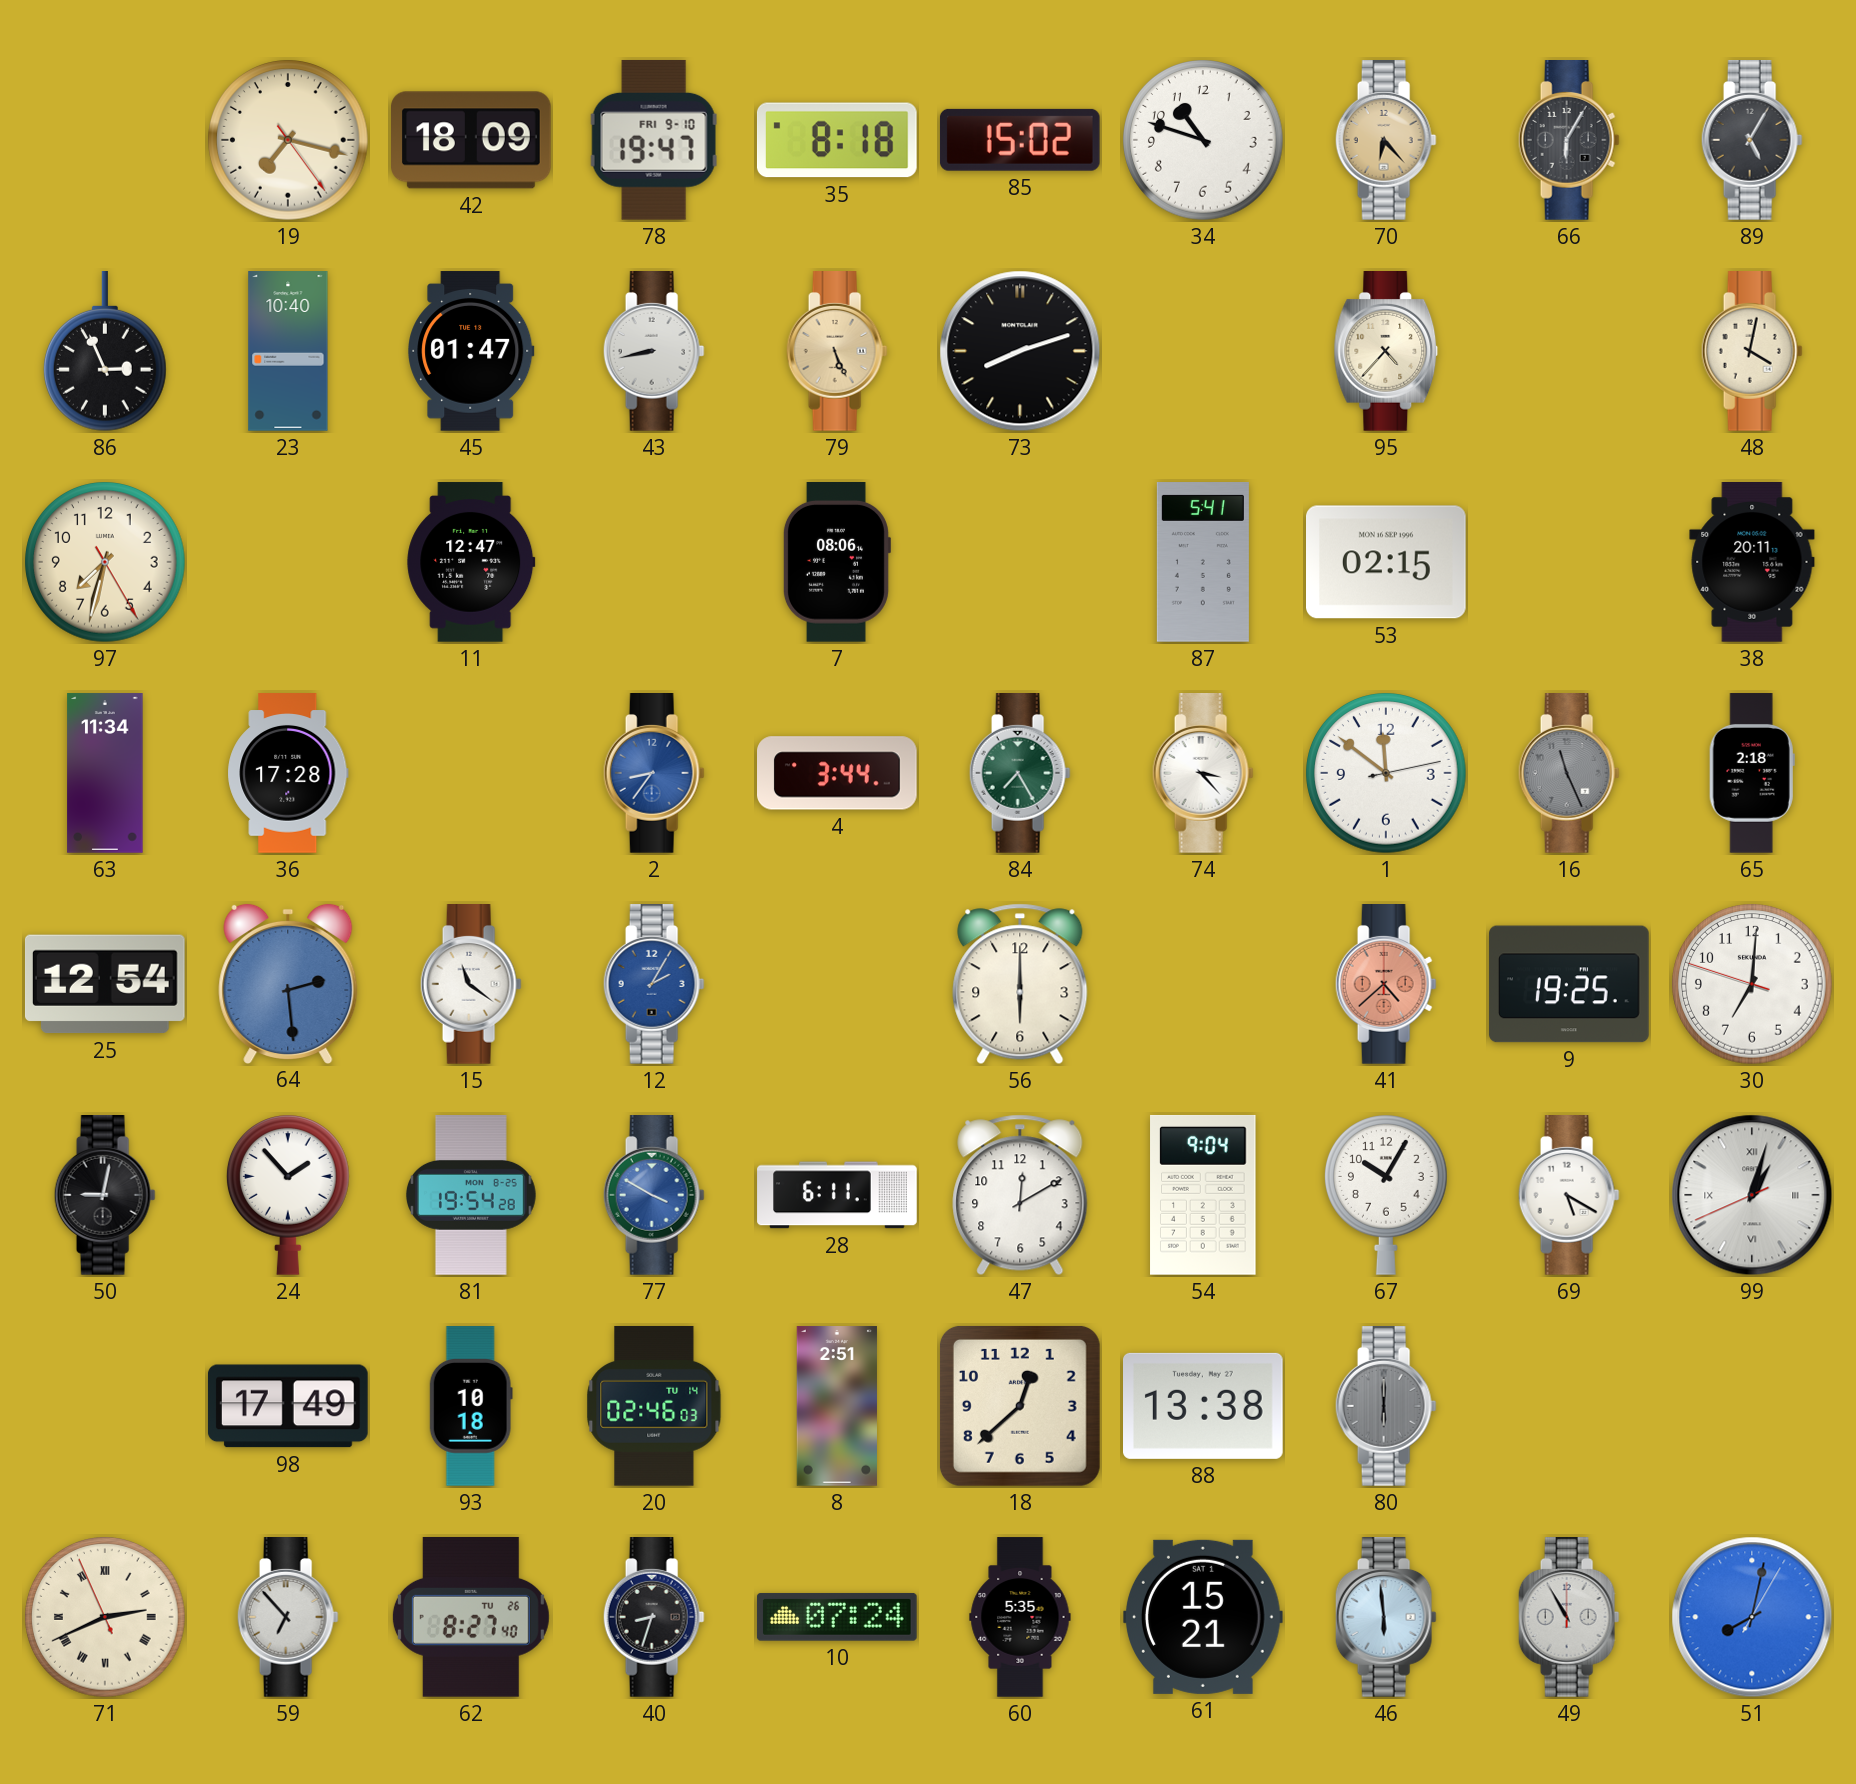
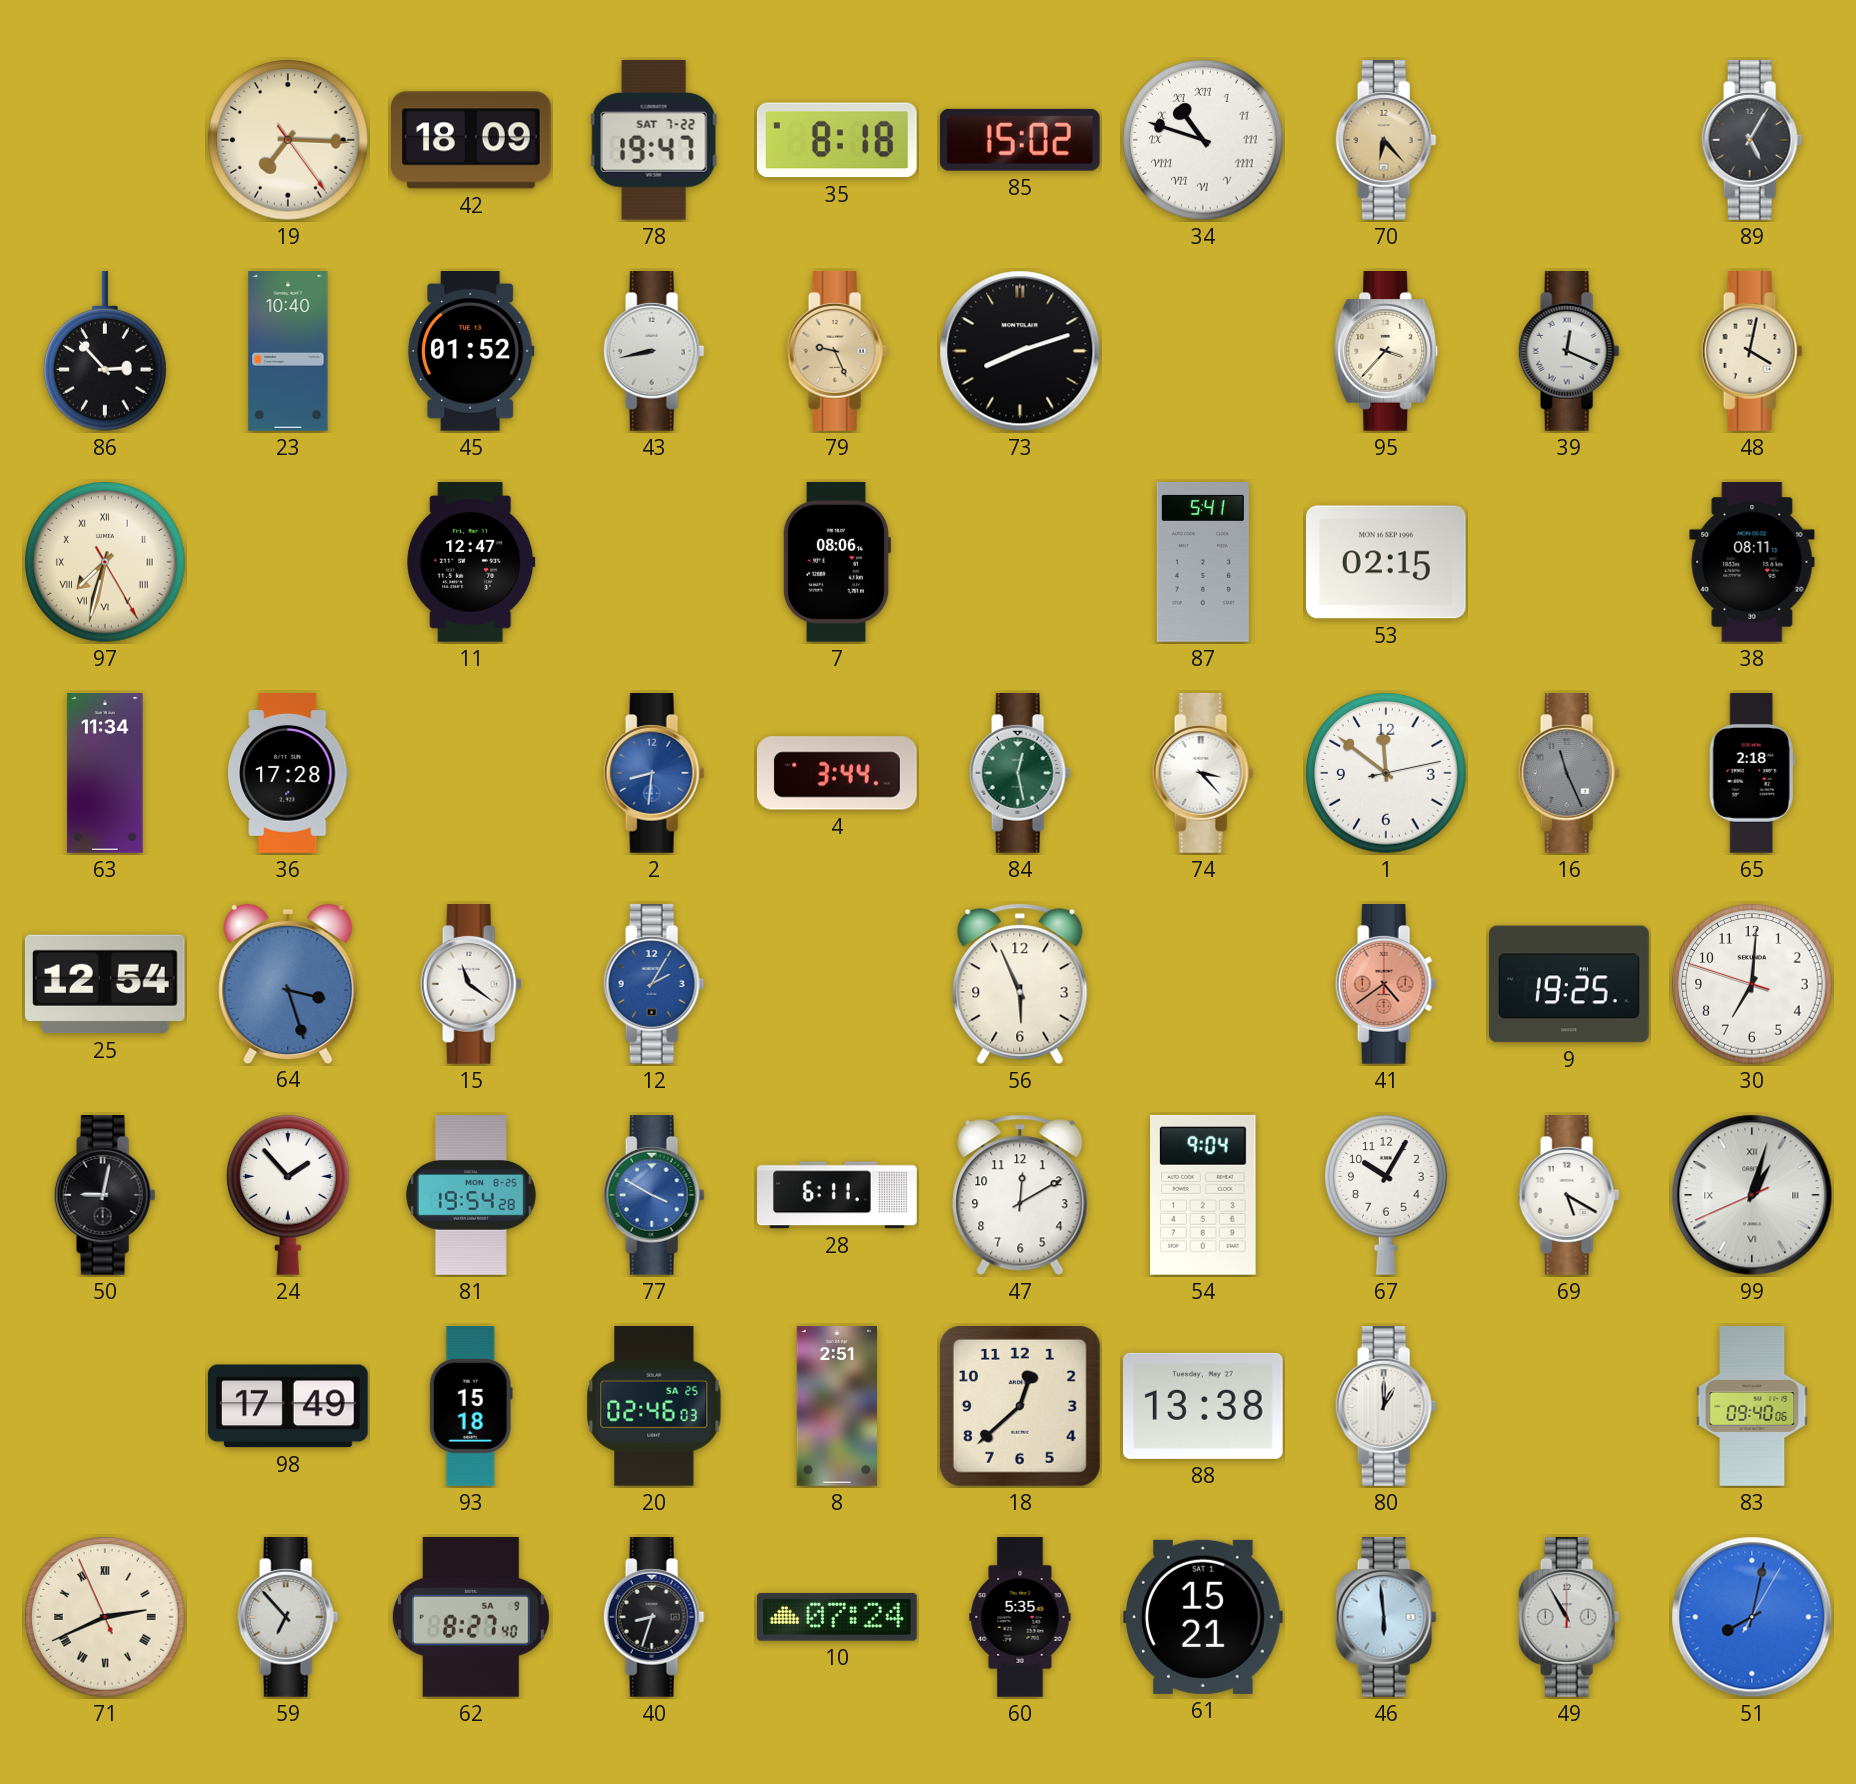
19: 7:17 -> 7:15
78 date: FRI 9-10 -> SAT 7-22
34 numerals: Arabic -> Roman
66: 6:05 -> none
86: 2:56 -> 2:53
45: 01:47 -> 01:52
79: 5:26 -> 9:26
95: 4:37 -> 3:37
39: none -> 12:19
97 numerals: Arabic -> Roman
38: 20:11 -> 08:11
2: 8:36 -> 8:31
84: 7:25 -> 12:28
64: 2:29 -> 3:27
56: 6:00 -> 5:56
41: 4:38 -> 4:39
93: 10:18 -> 15:18
20 date: TU 14 -> SA 25
80: 6:00 -> 1:00
80 dial: grey -> white
83: none -> 09:40
62 date: TU 26 -> SA 9
